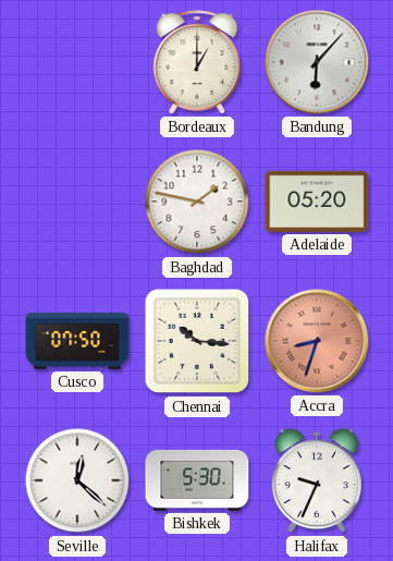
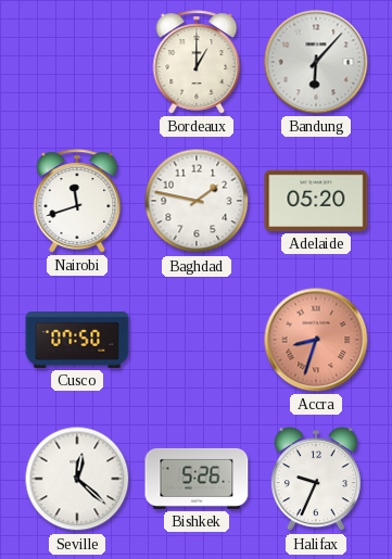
Nairobi: none -> 11:42
Chennai: 10:16 -> none
Bishkek: 5:30 -> 5:26
